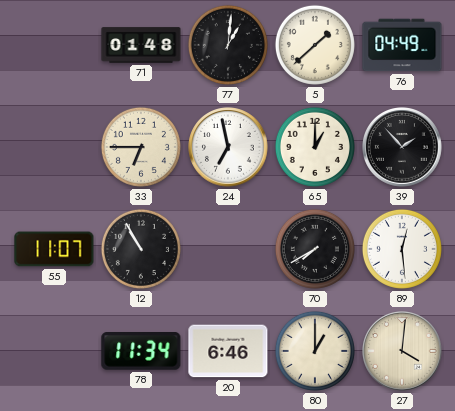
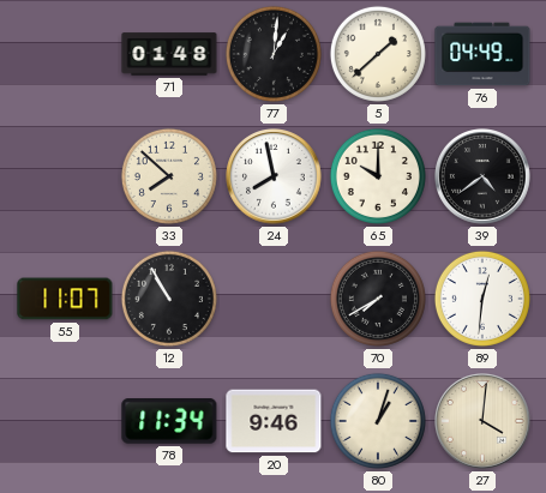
33: 6:45 -> 7:52
24: 6:58 -> 7:58
65: 1:00 -> 10:00
39: 1:53 -> 4:39
89: 12:29 -> 12:31
20: 6:46 -> 9:46
80: 1:00 -> 1:03
